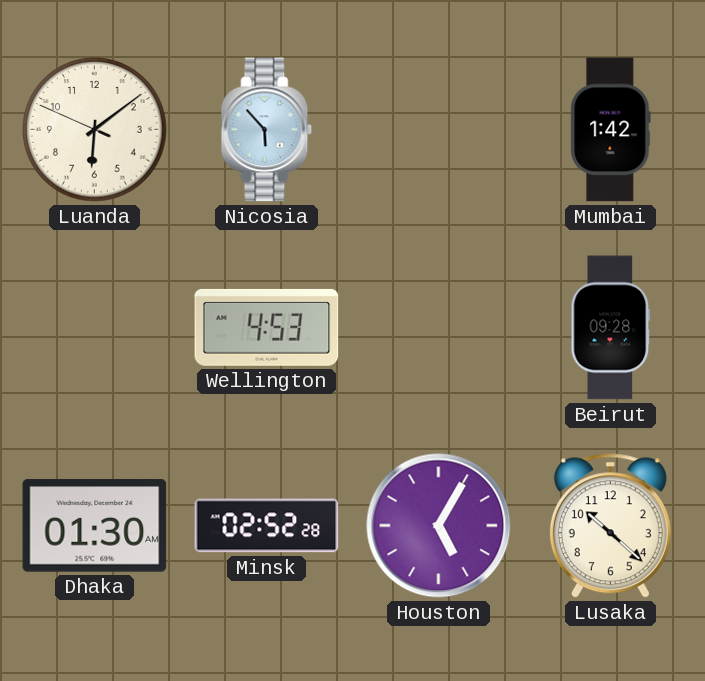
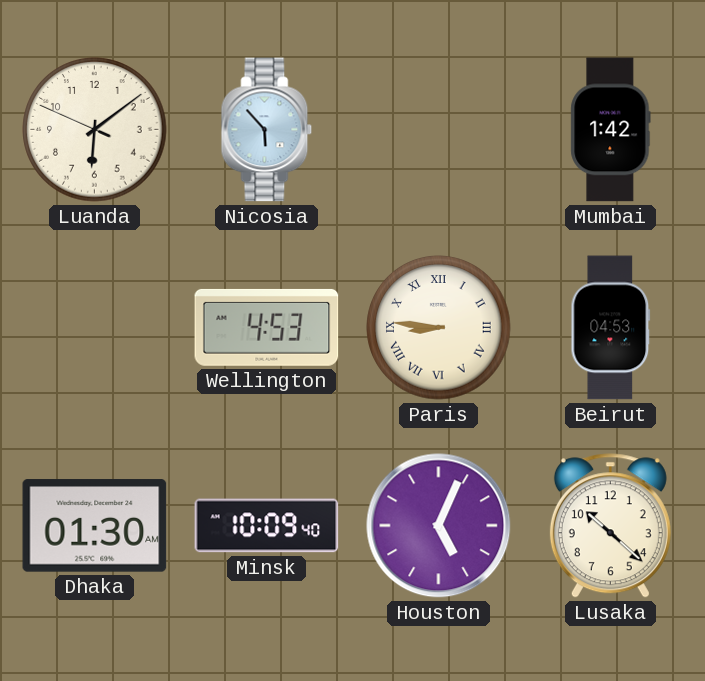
Paris: none -> 8:46
Beirut: 09:28 -> 04:53
Minsk: 02:52 -> 10:09
Houston: 5:05 -> 5:04
